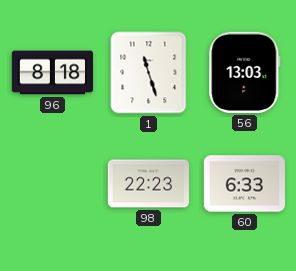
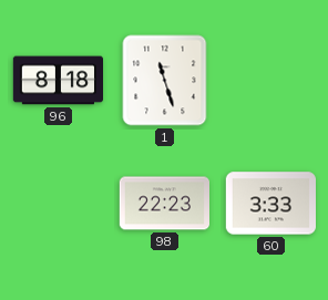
56: 13:03 -> none
60: 6:33 -> 3:33
